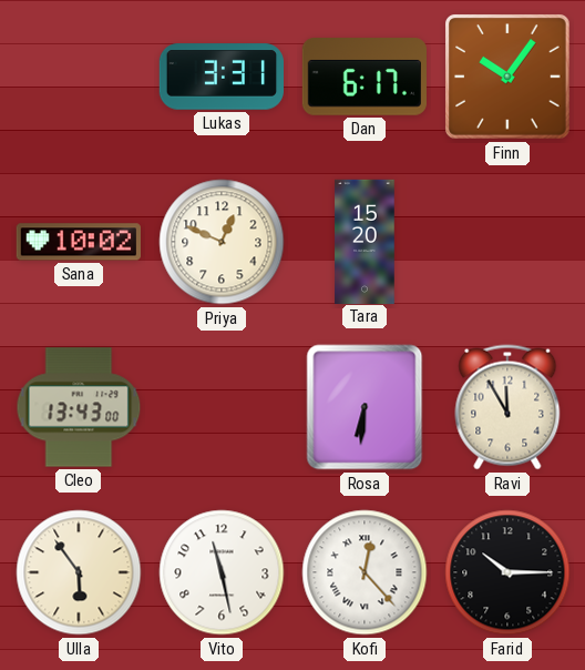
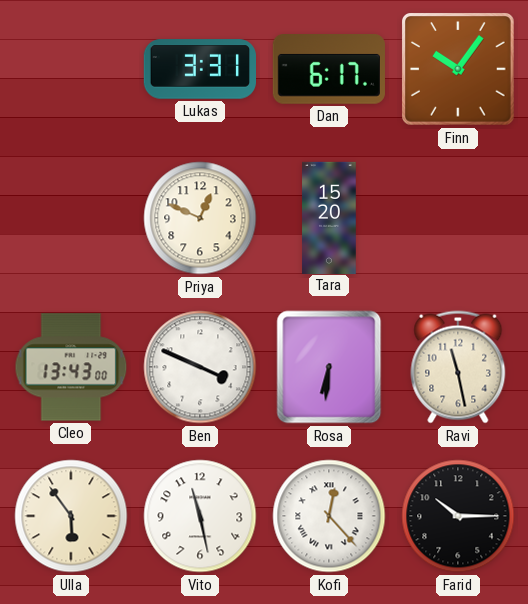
Sana: 10:02 -> none
Ben: none -> 3:49
Ravi: 11:55 -> 11:28
